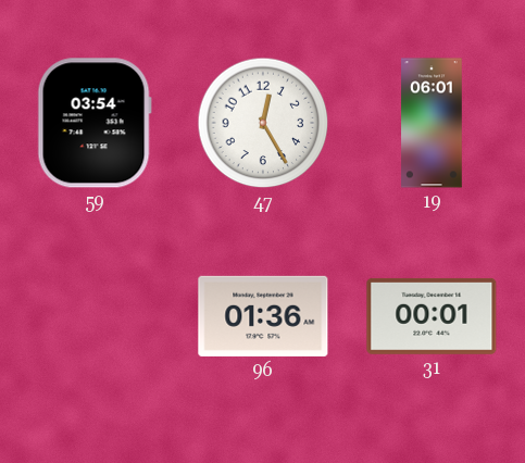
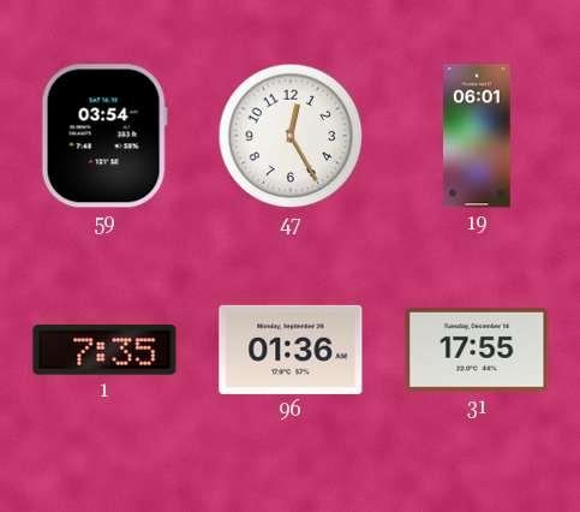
1: none -> 7:35
31: 00:01 -> 17:55
